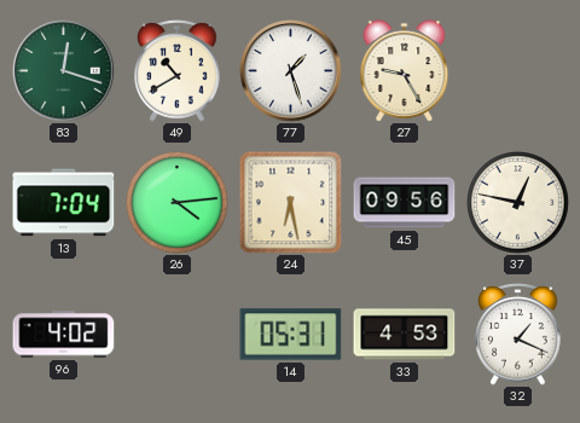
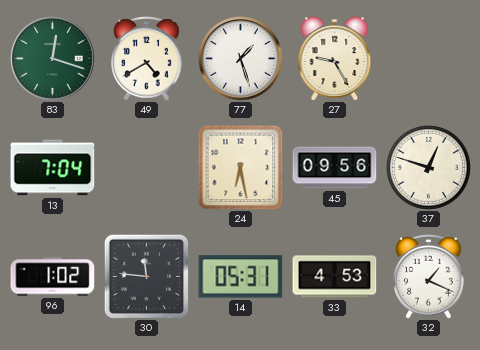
49: 10:40 -> 4:40
26: 4:14 -> none
37: 12:47 -> 12:48
96: 4:02 -> 1:02
30: none -> 11:46
